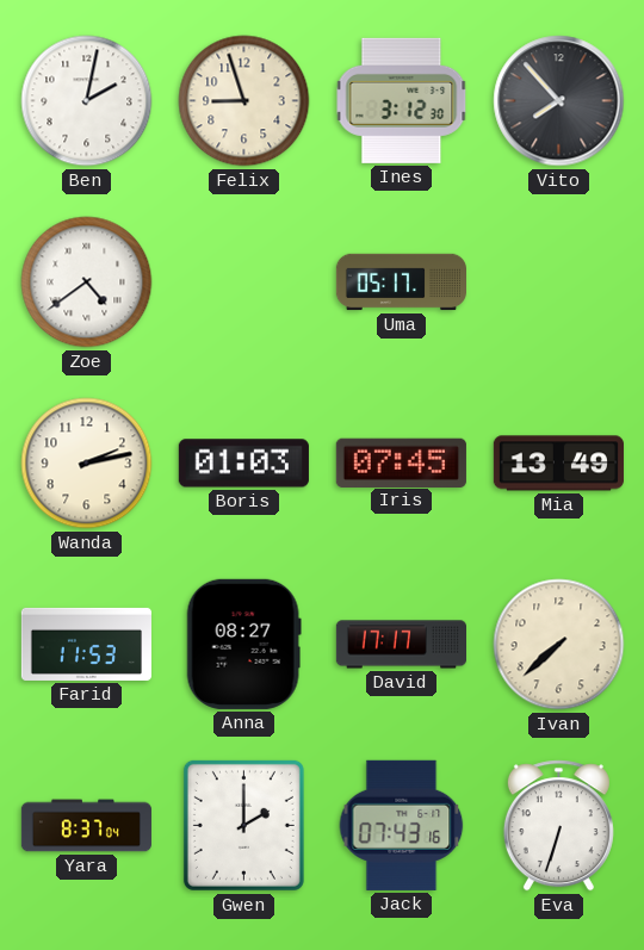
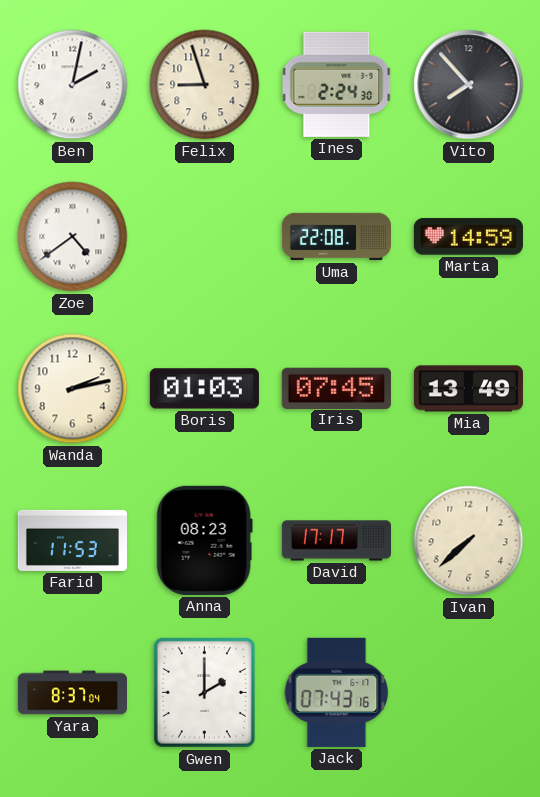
Ines: 3:12 -> 2:24
Uma: 05:17 -> 22:08
Marta: none -> 14:59
Anna: 08:27 -> 08:23
Eva: 6:33 -> none
